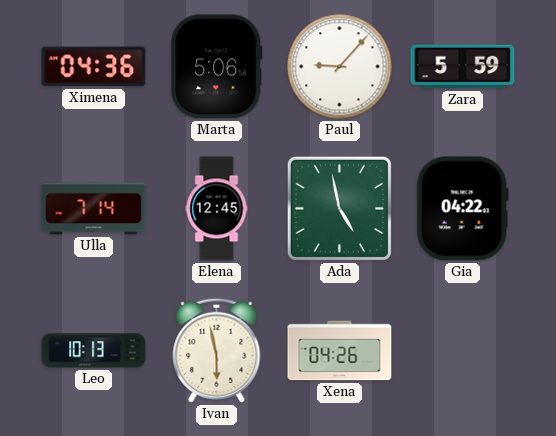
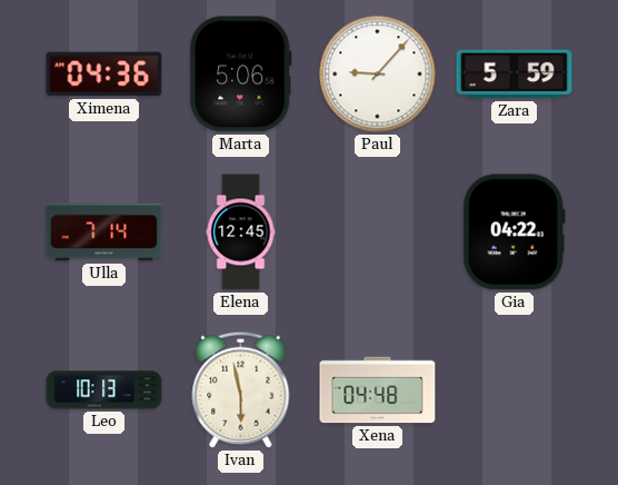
Ada: 4:58 -> none
Xena: 04:26 -> 04:48
